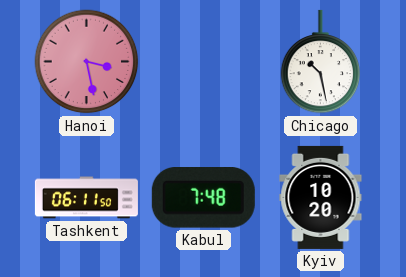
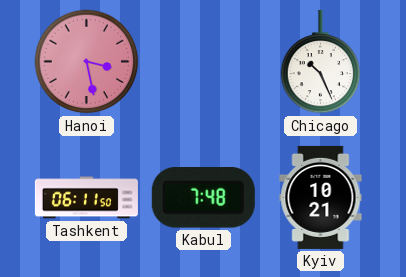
Chicago: 10:28 -> 10:26
Kyiv: 10:20 -> 10:21
